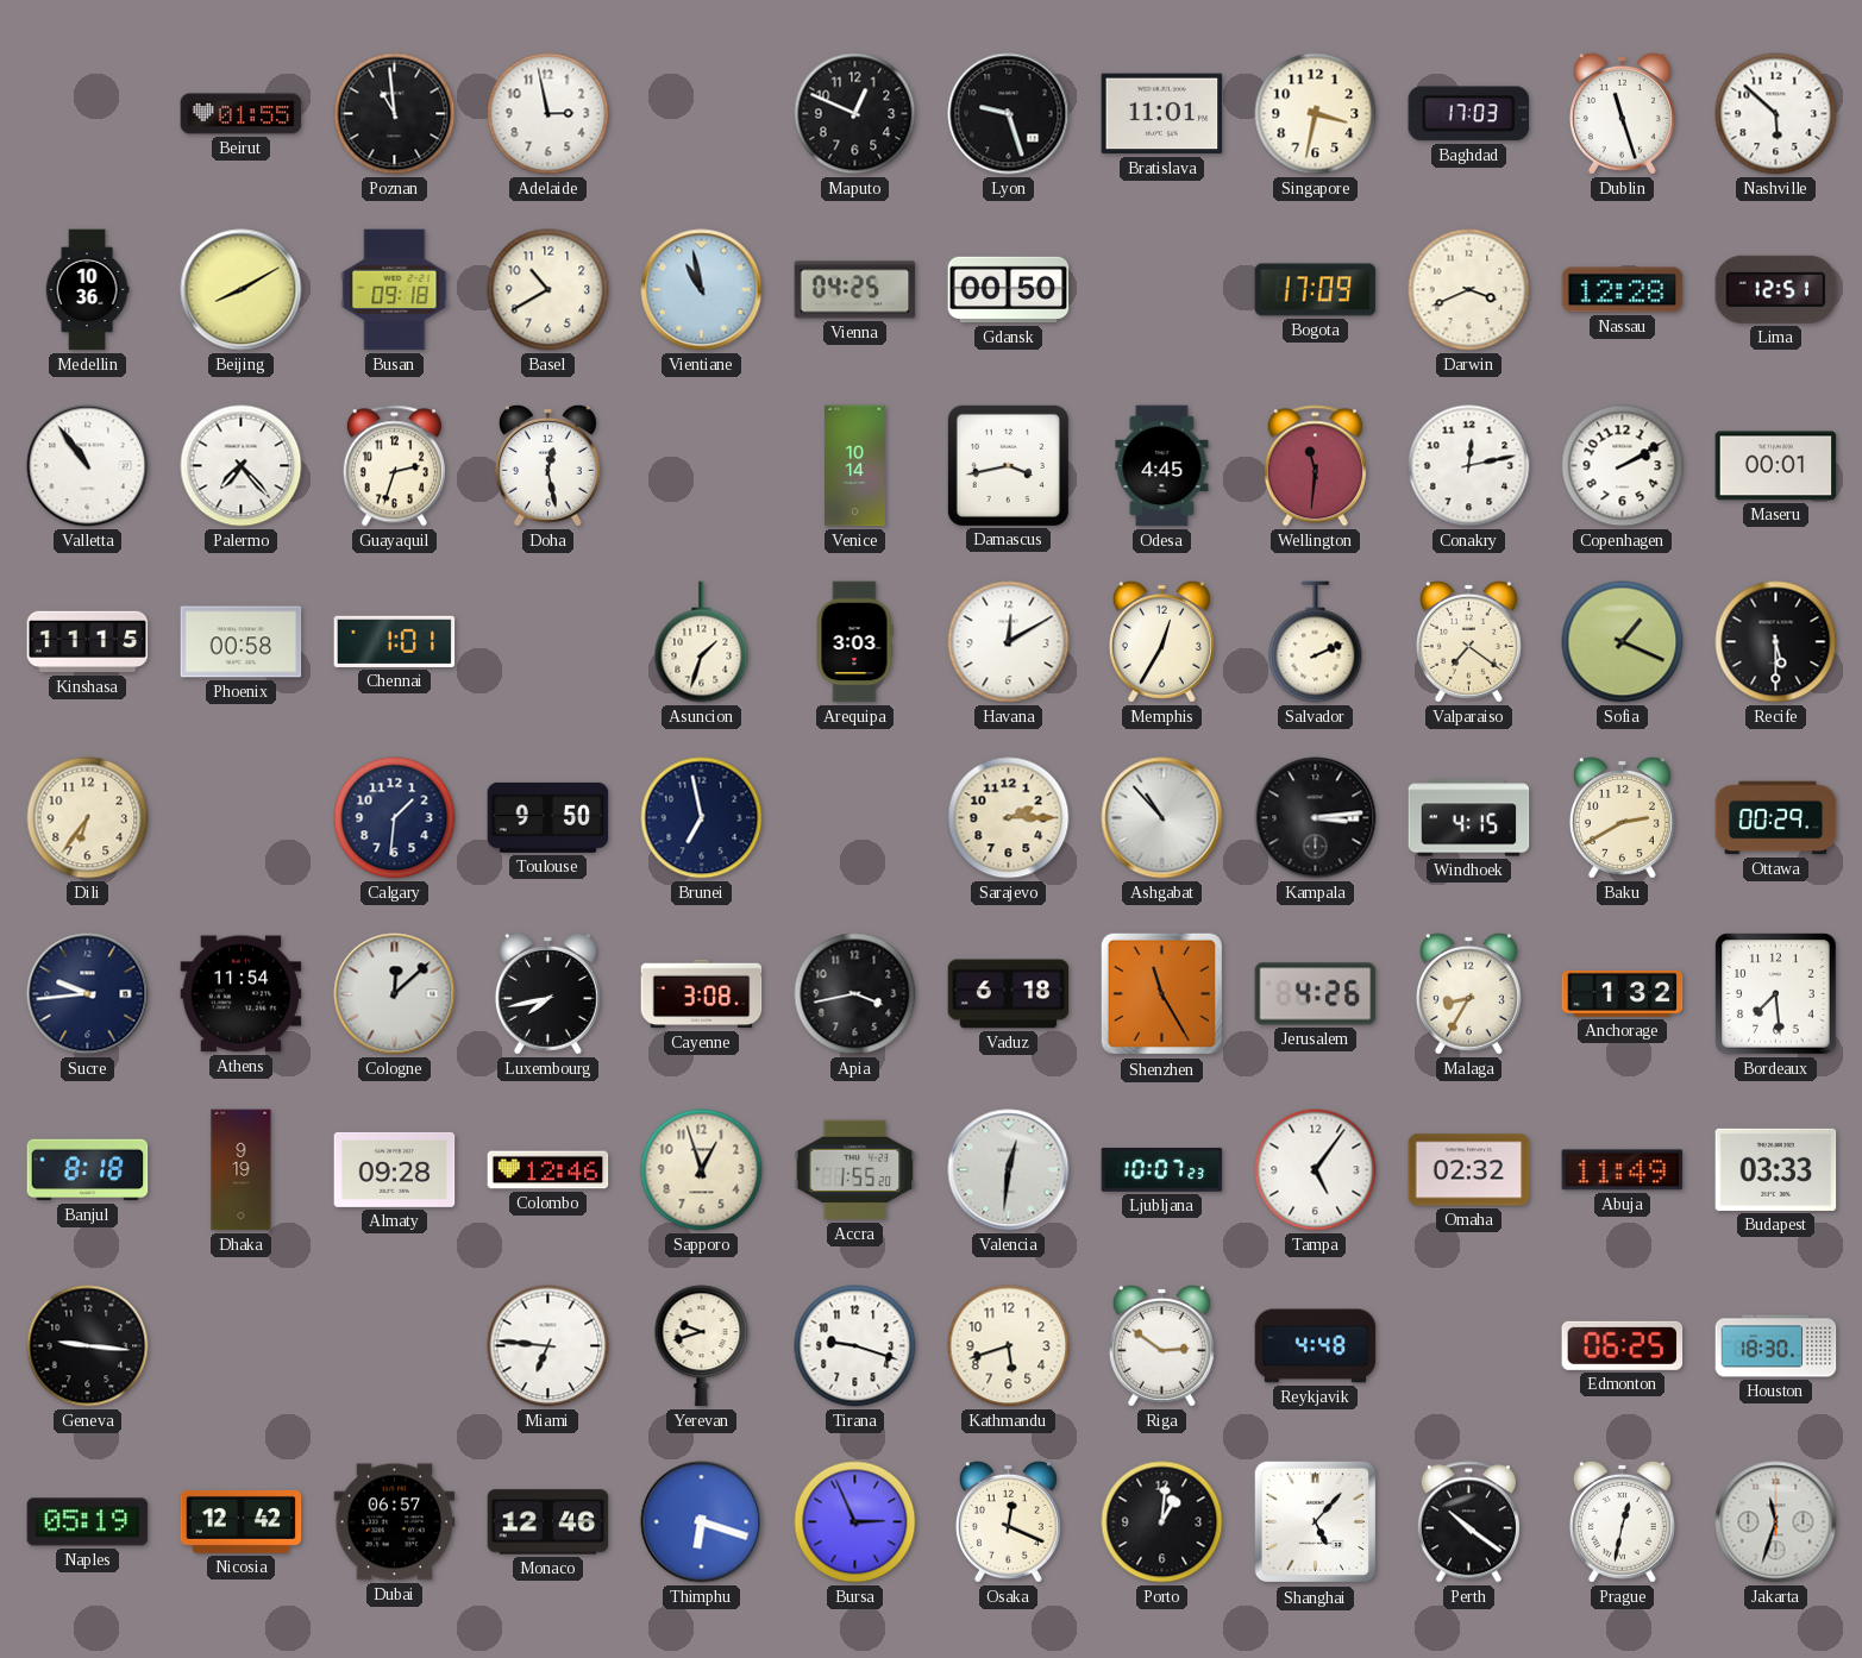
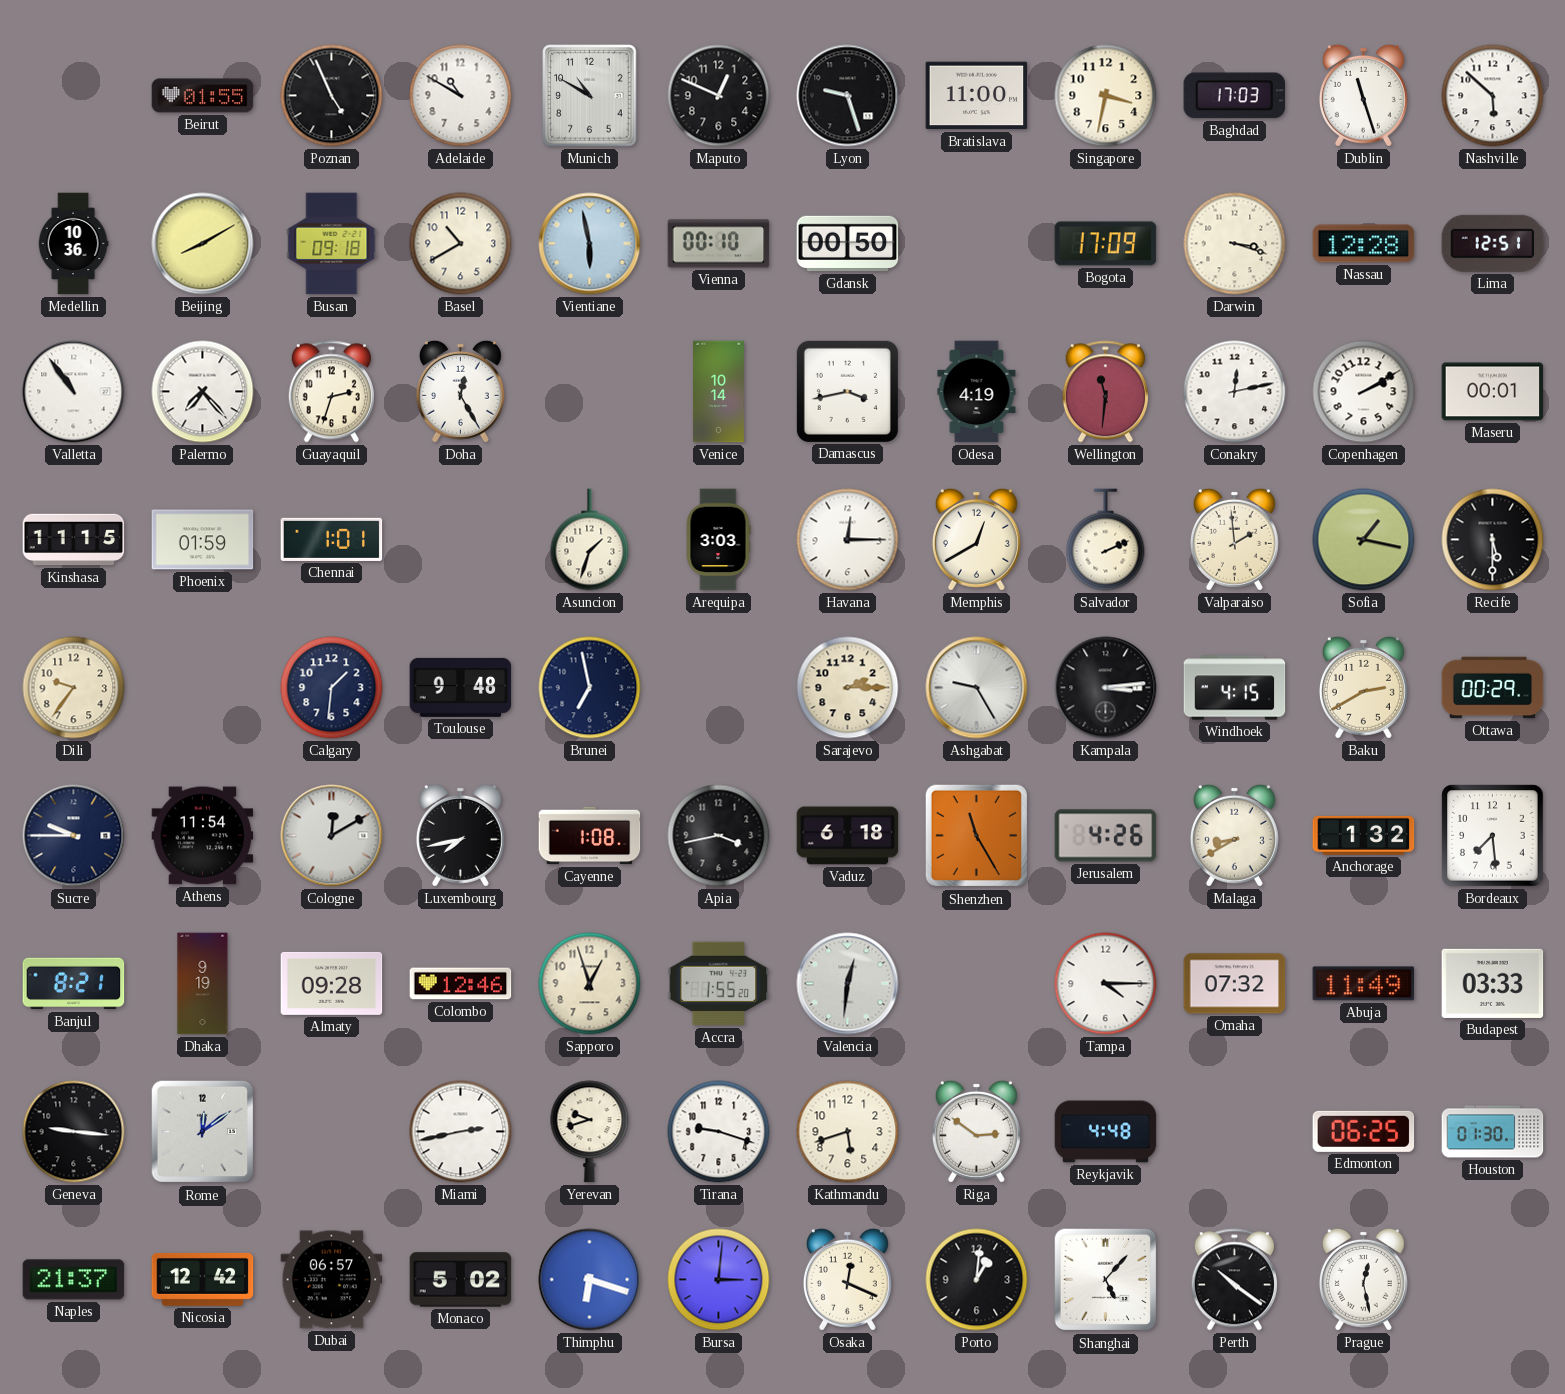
Poznan: 10:59 -> 4:56
Adelaide: 2:58 -> 10:50
Munich: none -> 10:50
Bratislava: 11:01 -> 11:00
Vientiane: 10:58 -> 5:58
Vienna: 04:25 -> 00:10
Darwin: 3:41 -> 3:18
Doha: 12:28 -> 12:25
Odesa: 4:45 -> 4:19
Phoenix: 00:58 -> 01:59
Havana: 12:10 -> 12:15
Memphis: 12:35 -> 12:40
Valparaiso: 7:21 -> 1:59
Sofia: 1:19 -> 1:17
Dili: 6:36 -> 9:36
Toulouse: 9:50 -> 9:48
Ashgabat: 10:53 -> 9:25
Sucre: 9:44 -> 9:45
Cologne: 12:08 -> 12:10
Cayenne: 3:08 -> 1:08
Malaga: 8:35 -> 8:40
Banjul: 8:18 -> 8:21
Ljubljana: 10:07 -> none
Tampa: 5:06 -> 4:15
Omaha: 02:32 -> 07:32
Rome: none -> 12:09
Miami: 6:46 -> 2:43
Houston: 18:30 -> 01:30
Naples: 05:19 -> 21:37
Monaco: 12:46 -> 5:02
Bursa: 2:56 -> 3:01
Prague: 12:32 -> 12:28
Jakarta: 11:33 -> none
